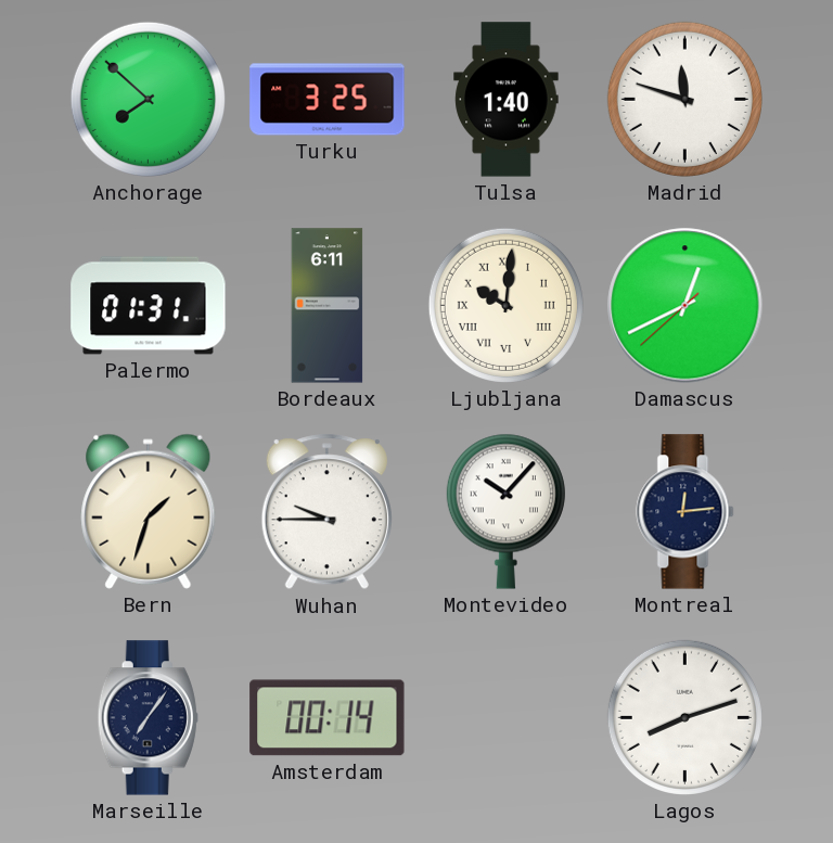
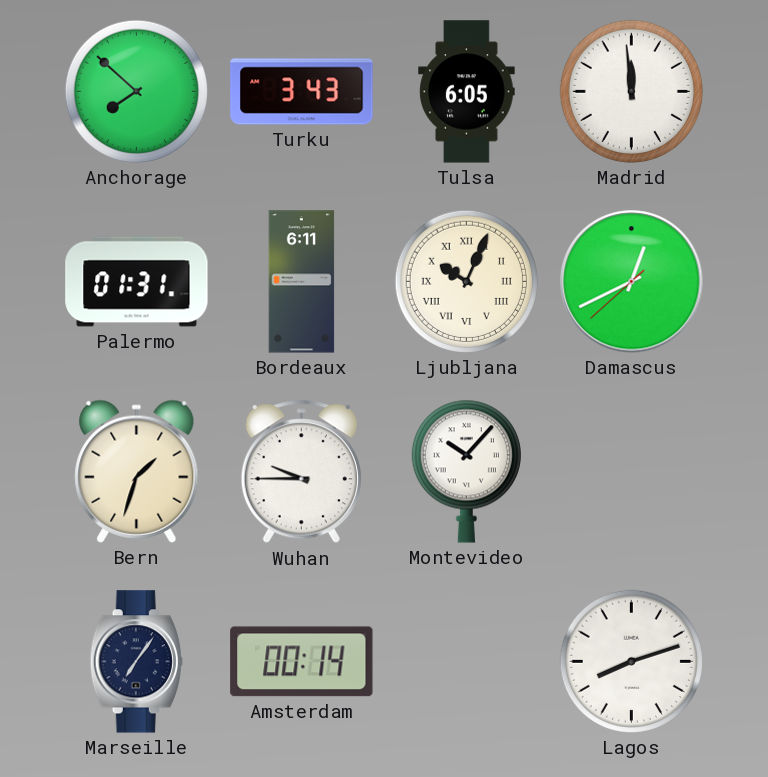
Turku: 3:25 -> 3:43
Tulsa: 1:40 -> 6:05
Madrid: 11:48 -> 11:59
Ljubljana: 10:01 -> 10:04
Montreal: 12:14 -> none
